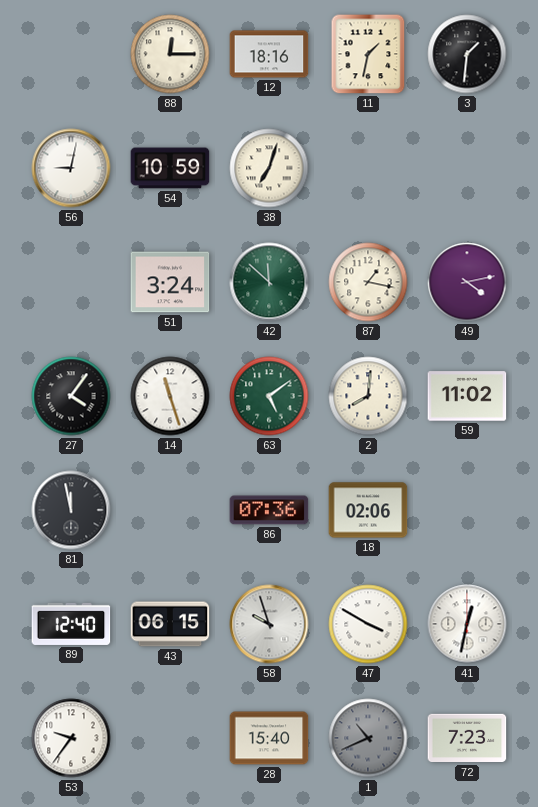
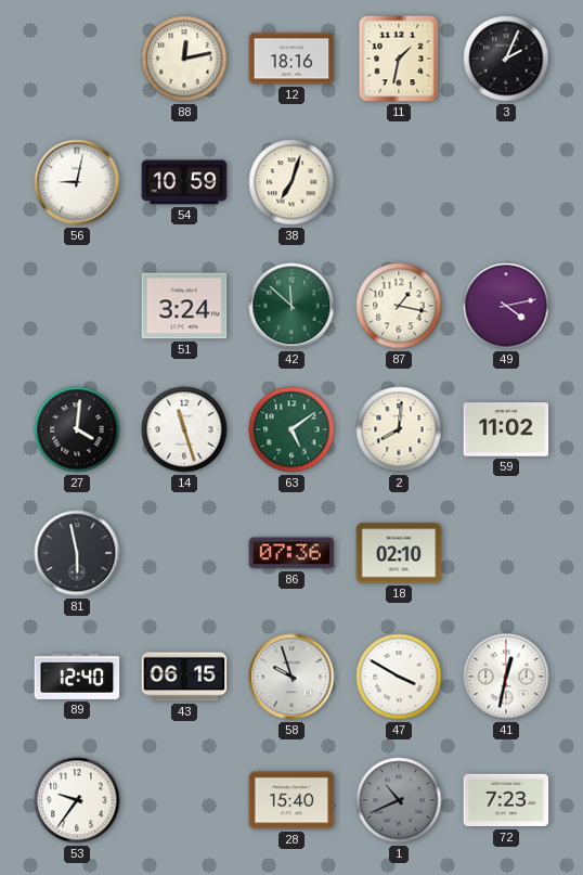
88: 12:15 -> 12:13
3: 1:31 -> 2:04
27: 4:06 -> 4:01
81: 11:58 -> 5:58
18: 02:06 -> 02:10
